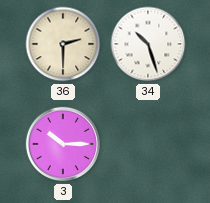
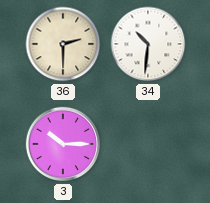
34: 10:27 -> 10:31
